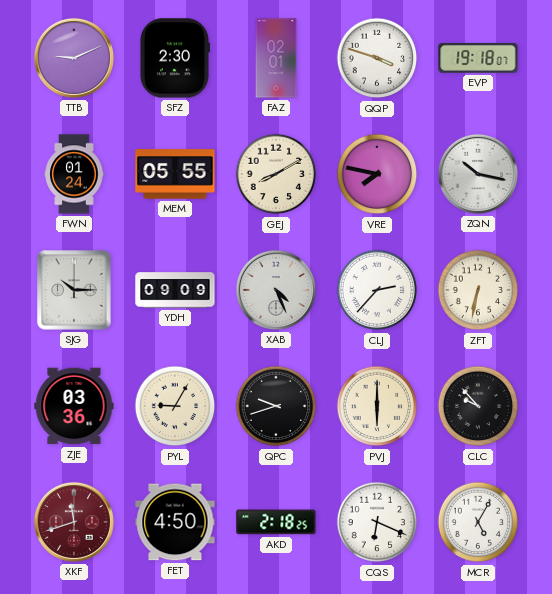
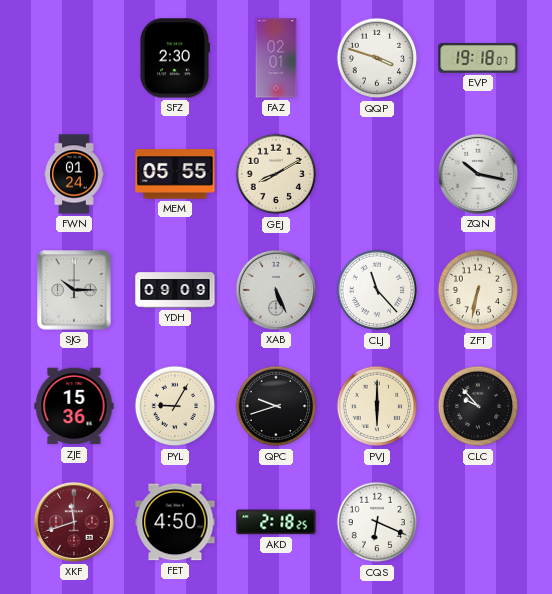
TTB: 9:11 -> none
VRE: 7:47 -> none
XAB: 4:26 -> 5:26
CLJ: 2:37 -> 11:23
ZJE: 03:36 -> 15:36
MCR: 5:05 -> none
